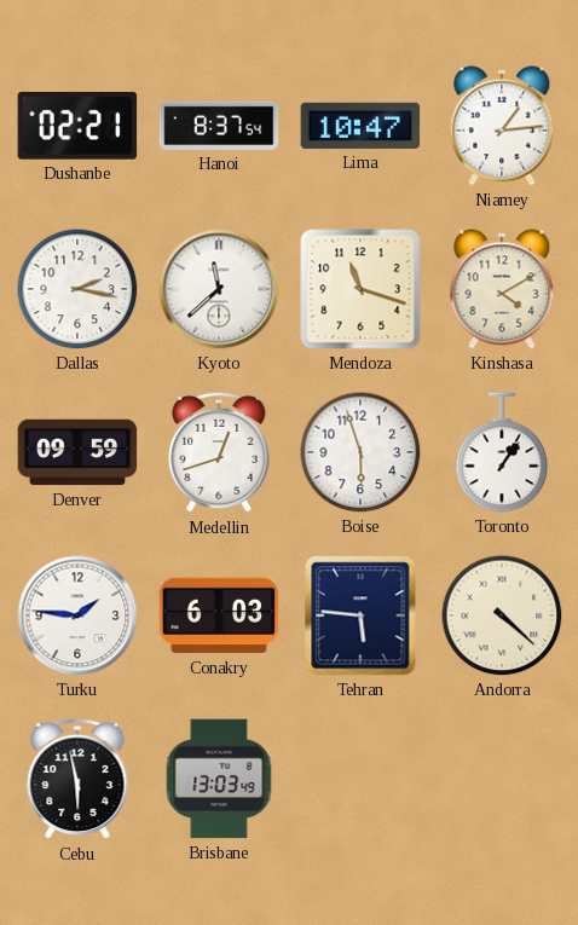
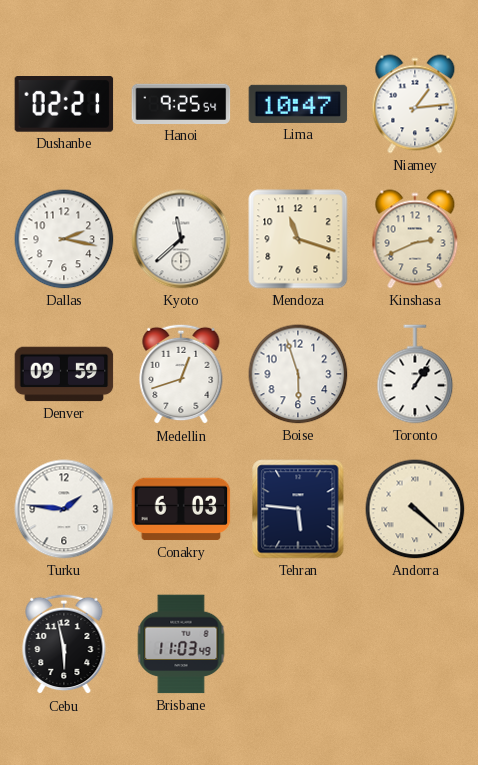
Hanoi: 8:37 -> 9:25
Kinshasa: 4:10 -> 2:41
Brisbane: 13:03 -> 11:03
